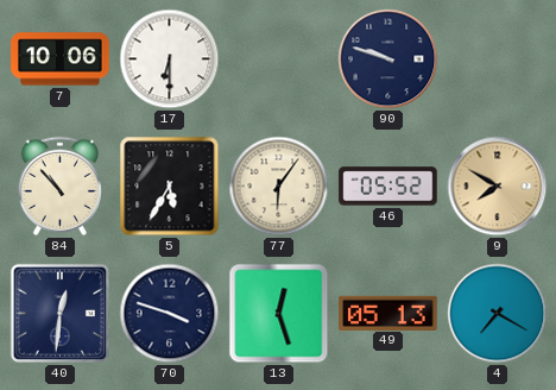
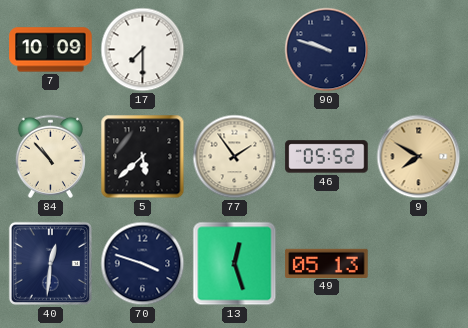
7: 10:06 -> 10:09
17: 6:30 -> 7:30
5: 5:35 -> 5:38
77: 6:06 -> 1:54
4: 7:20 -> none
